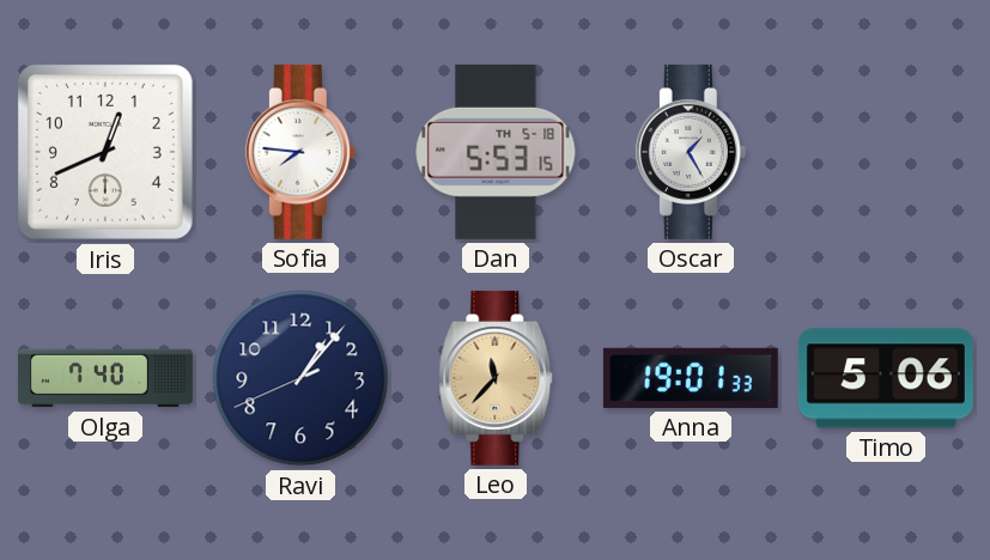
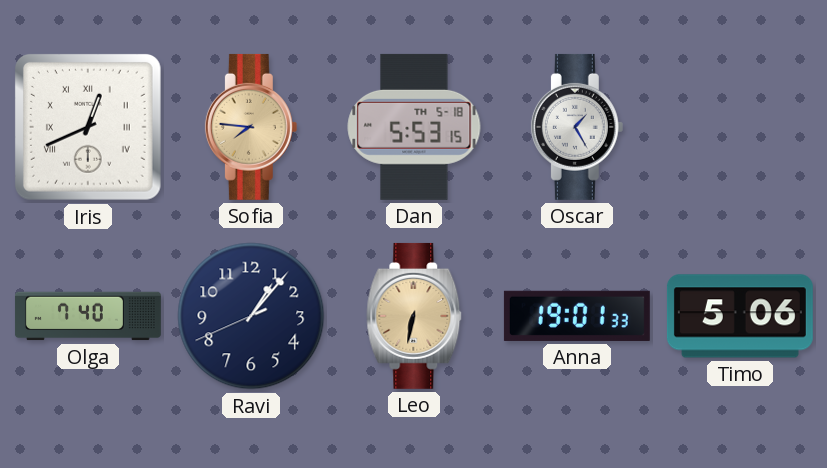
Iris numerals: Arabic -> Roman
Sofia dial: white -> champagne
Leo: 11:37 -> 6:32
